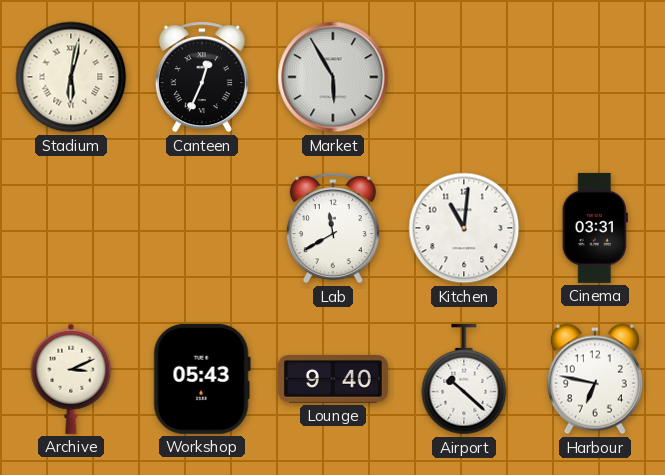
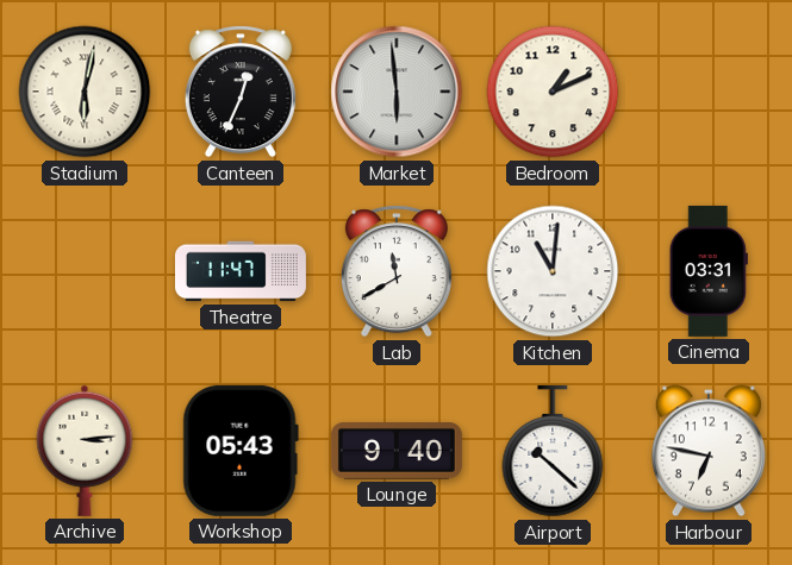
Market: 5:55 -> 5:59
Bedroom: none -> 1:11
Theatre: none -> 11:47
Archive: 3:11 -> 3:14
